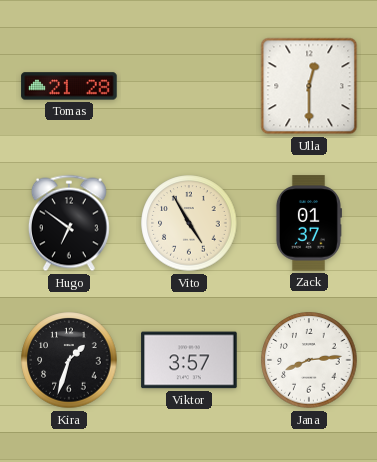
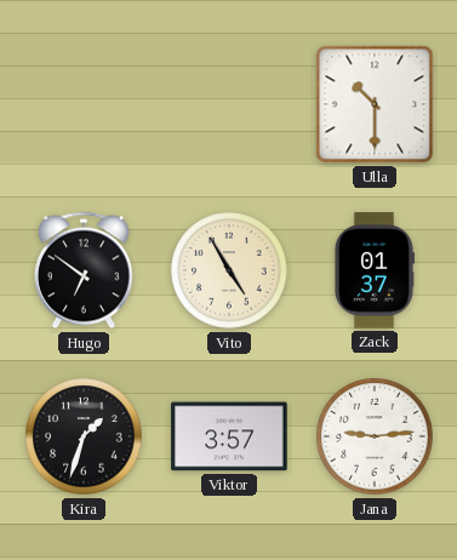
Tomas: 21:28 -> none
Ulla: 12:30 -> 10:30
Jana: 8:14 -> 9:14
